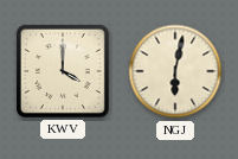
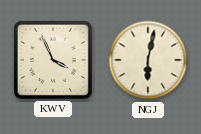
KWV: 4:00 -> 3:56
